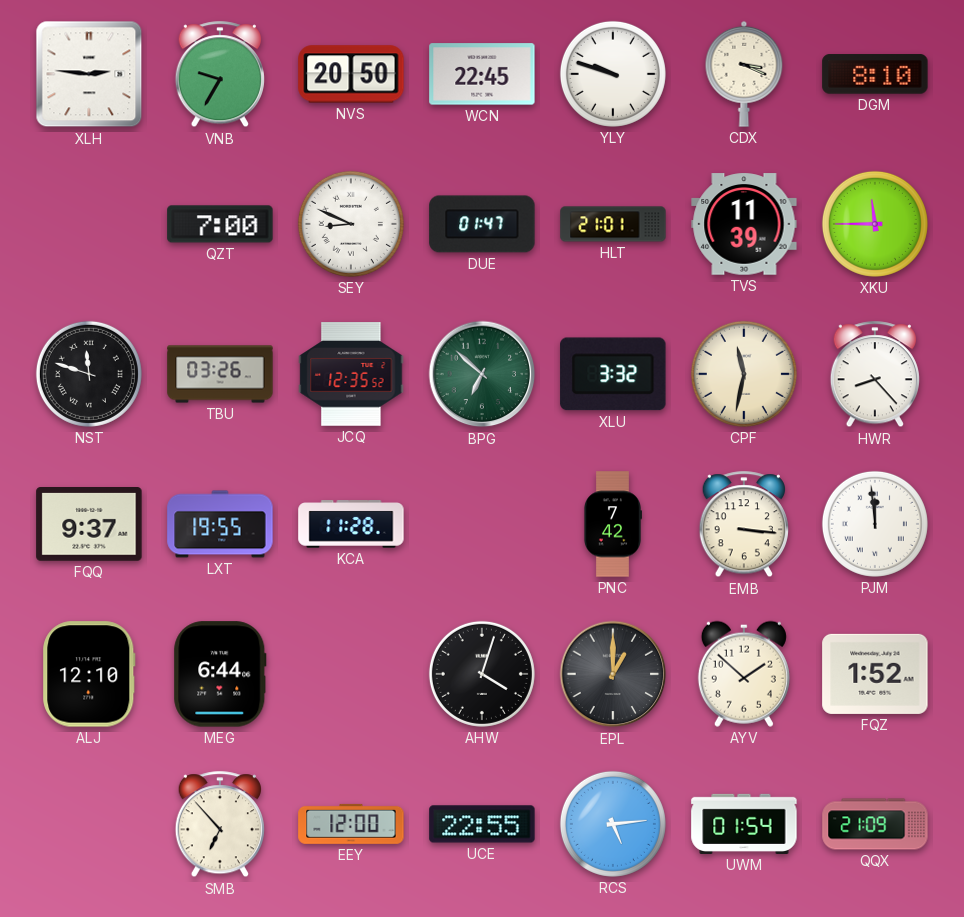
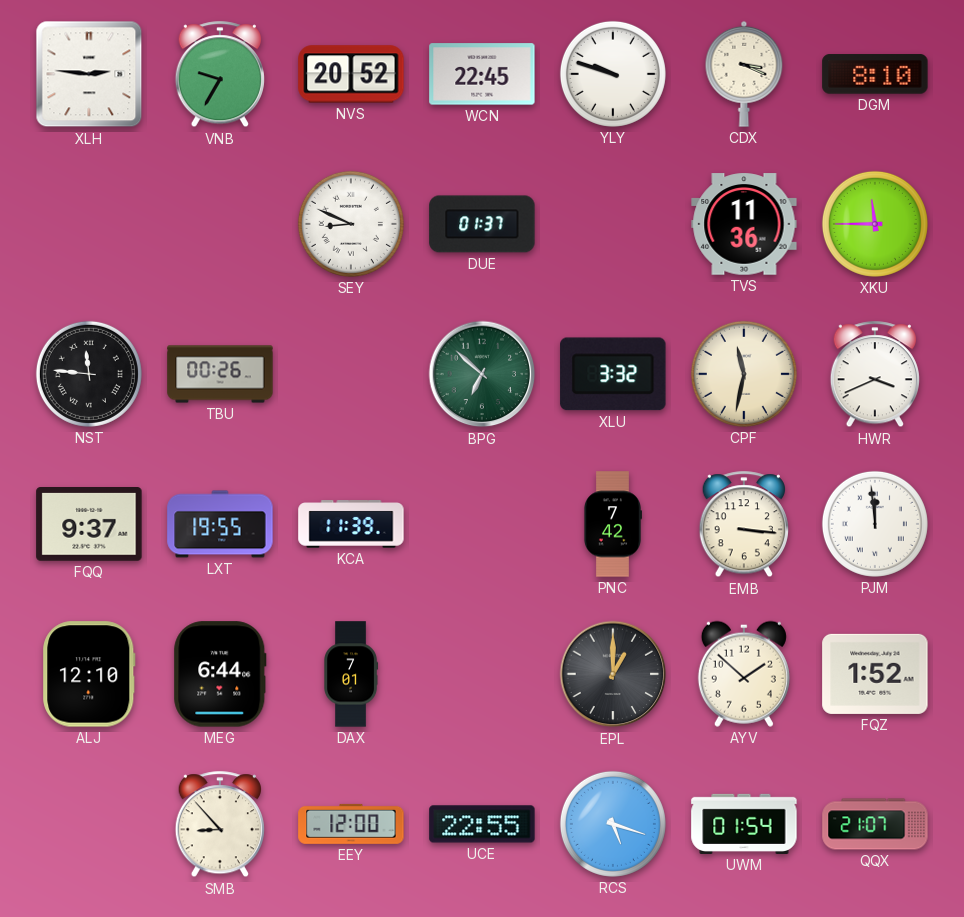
NVS: 20:50 -> 20:52
QZT: 7:00 -> none
DUE: 01:47 -> 01:37
HLT: 21:01 -> none
TVS: 11:39 -> 11:36
NST: 11:48 -> 11:46
TBU: 03:26 -> 00:26
JCQ: 12:35 -> none
HWR: 8:23 -> 3:41
KCA: 11:28 -> 11:39
DAX: none -> 7:01
AHW: 4:03 -> none
SMB: 6:53 -> 8:53
RCS: 5:14 -> 5:18
QQX: 21:09 -> 21:07
